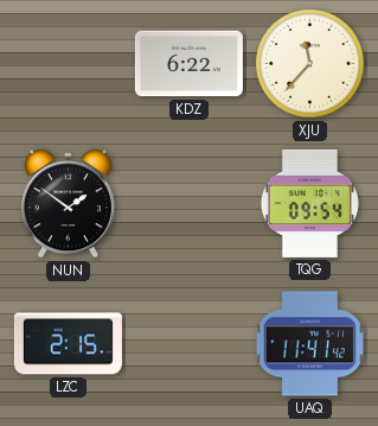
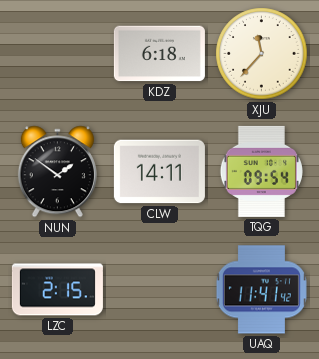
KDZ: 6:22 -> 6:18
CLW: none -> 14:11
